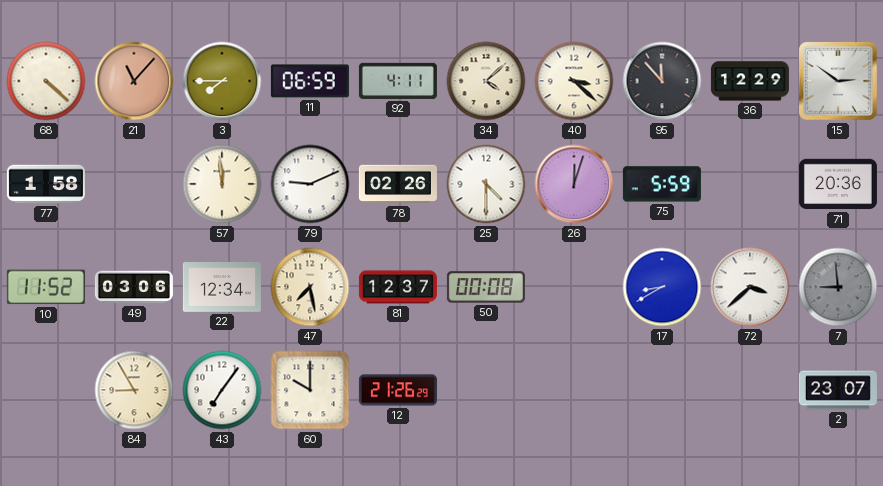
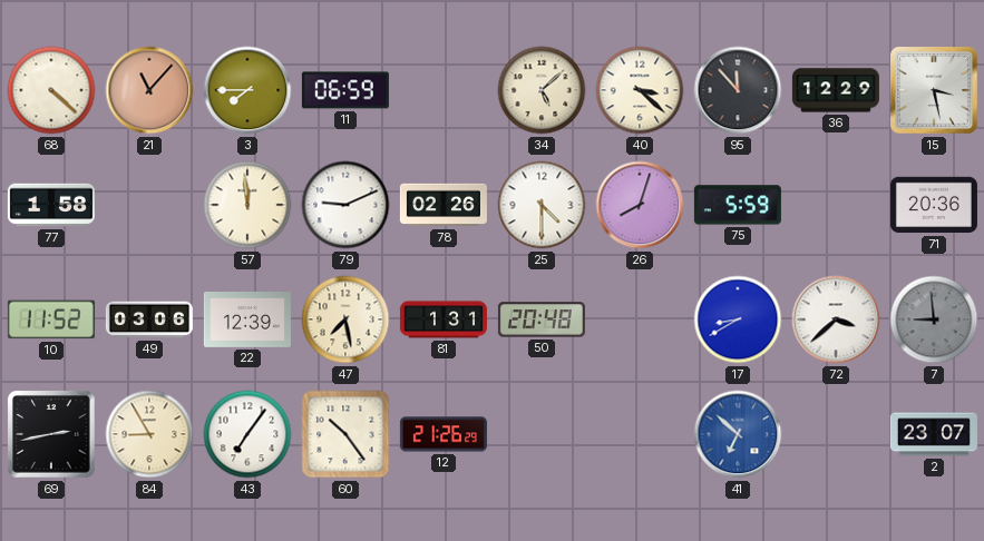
92: 4:11 -> none
34: 4:08 -> 5:08
15: 2:51 -> 3:28
26: 12:03 -> 8:03
22: 12:34 -> 12:39
81: 12:37 -> 1:31
50: 00:08 -> 20:48
69: none -> 2:43
60: 10:00 -> 10:24
41: none -> 6:52
